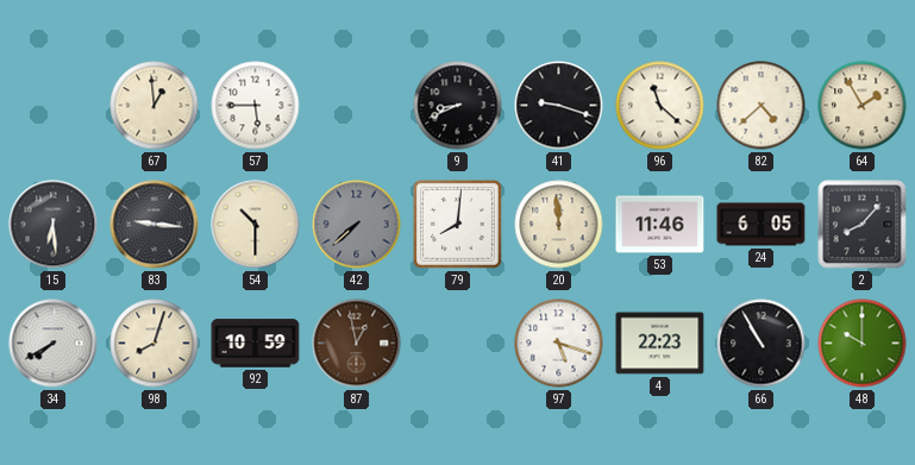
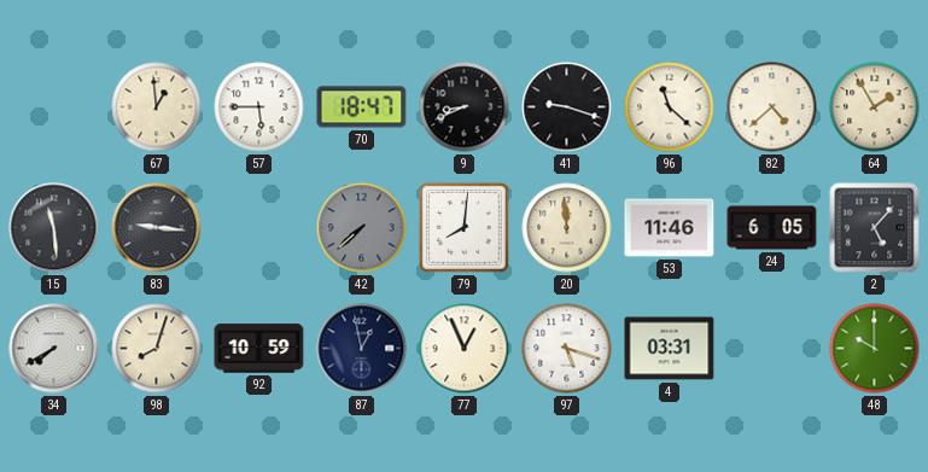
70: none -> 18:47
15: 6:29 -> 11:29
54: 10:30 -> none
2: 8:07 -> 5:07
87 dial: brown -> navy
77: none -> 12:56
4: 22:23 -> 03:31
66: 10:55 -> none
